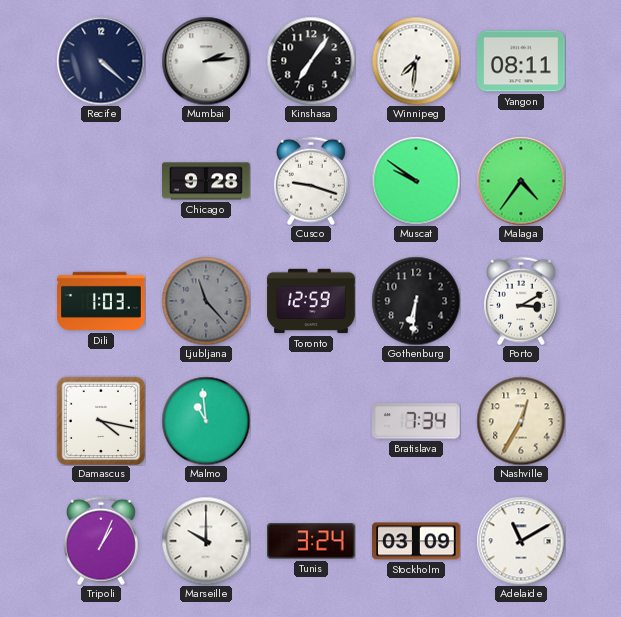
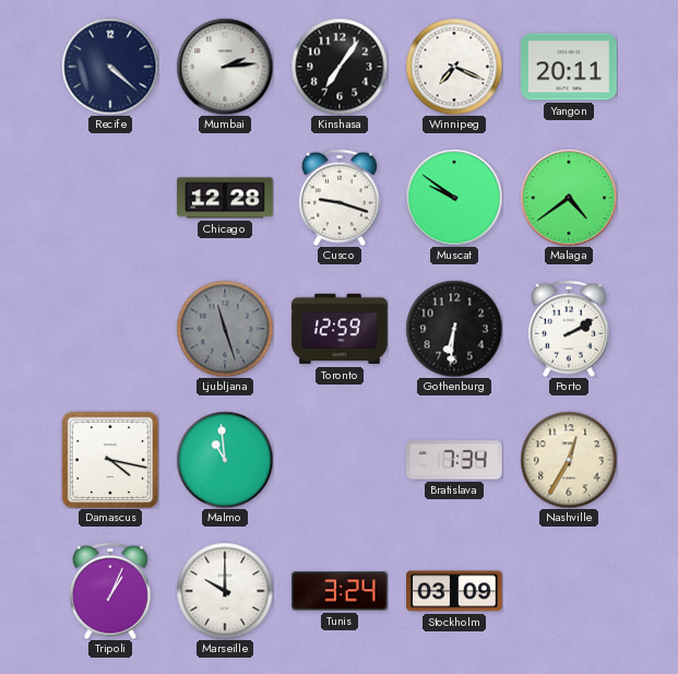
Winnipeg: 7:31 -> 7:19
Yangon: 08:11 -> 20:11
Chicago: 9:28 -> 12:28
Malaga: 4:36 -> 4:39
Dili: 1:03 -> none
Ljubljana: 11:23 -> 11:27
Porto: 3:10 -> 2:10
Adelaide: 11:10 -> none
